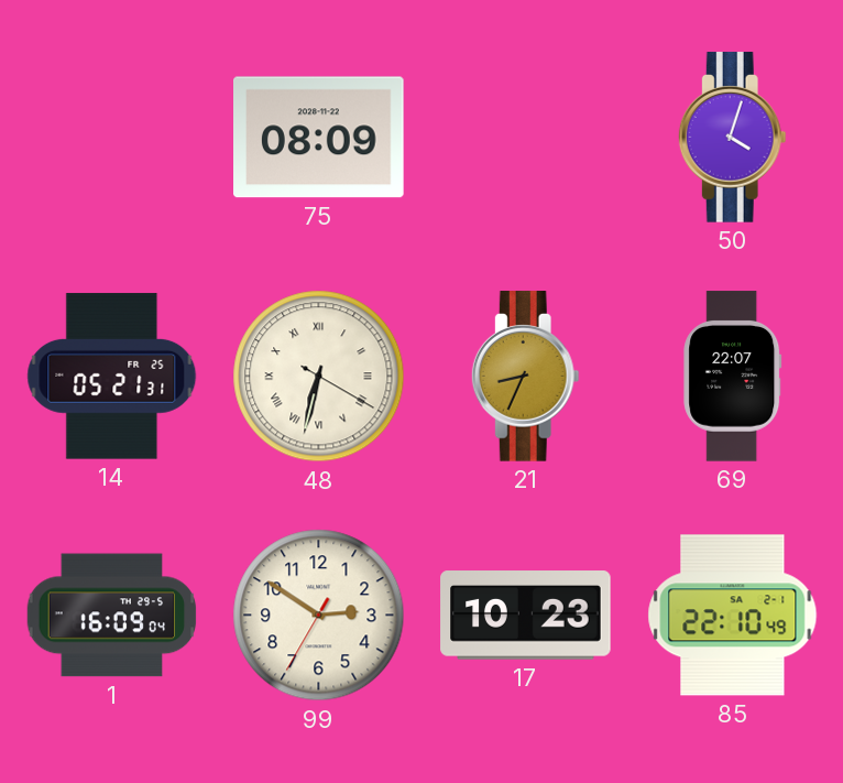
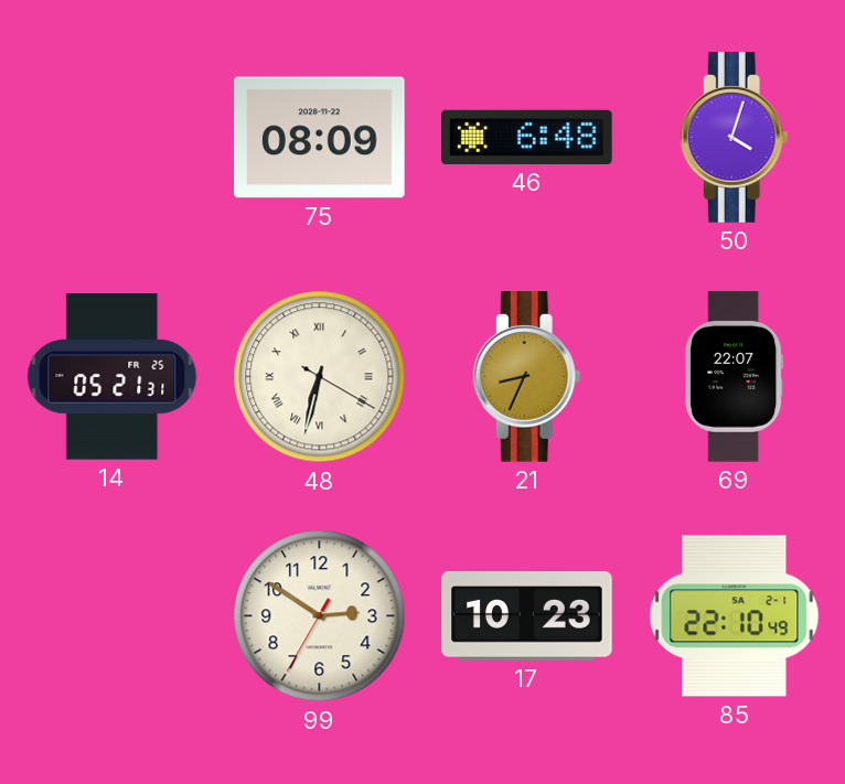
46: none -> 6:48
1: 16:09 -> none
